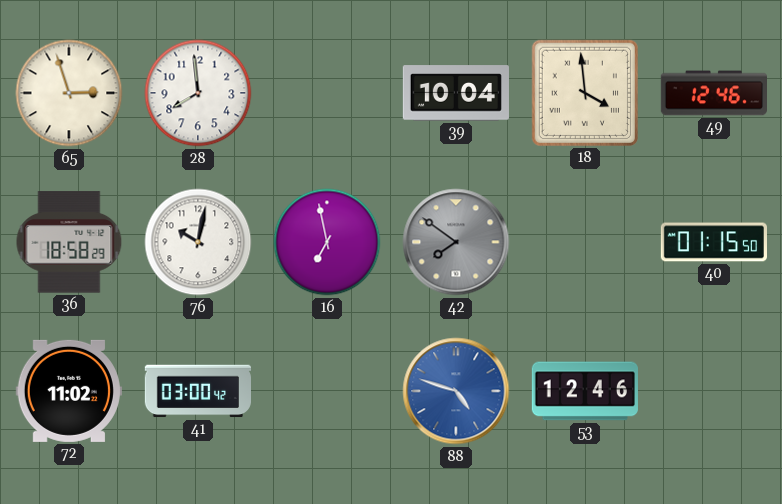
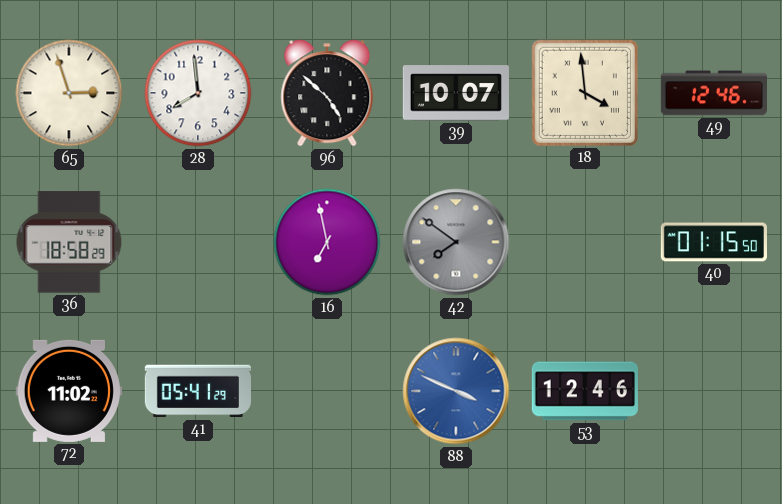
96: none -> 4:52
39: 10:04 -> 10:07
76: 10:02 -> none
41: 03:00 -> 05:41
88: 4:48 -> 3:49
